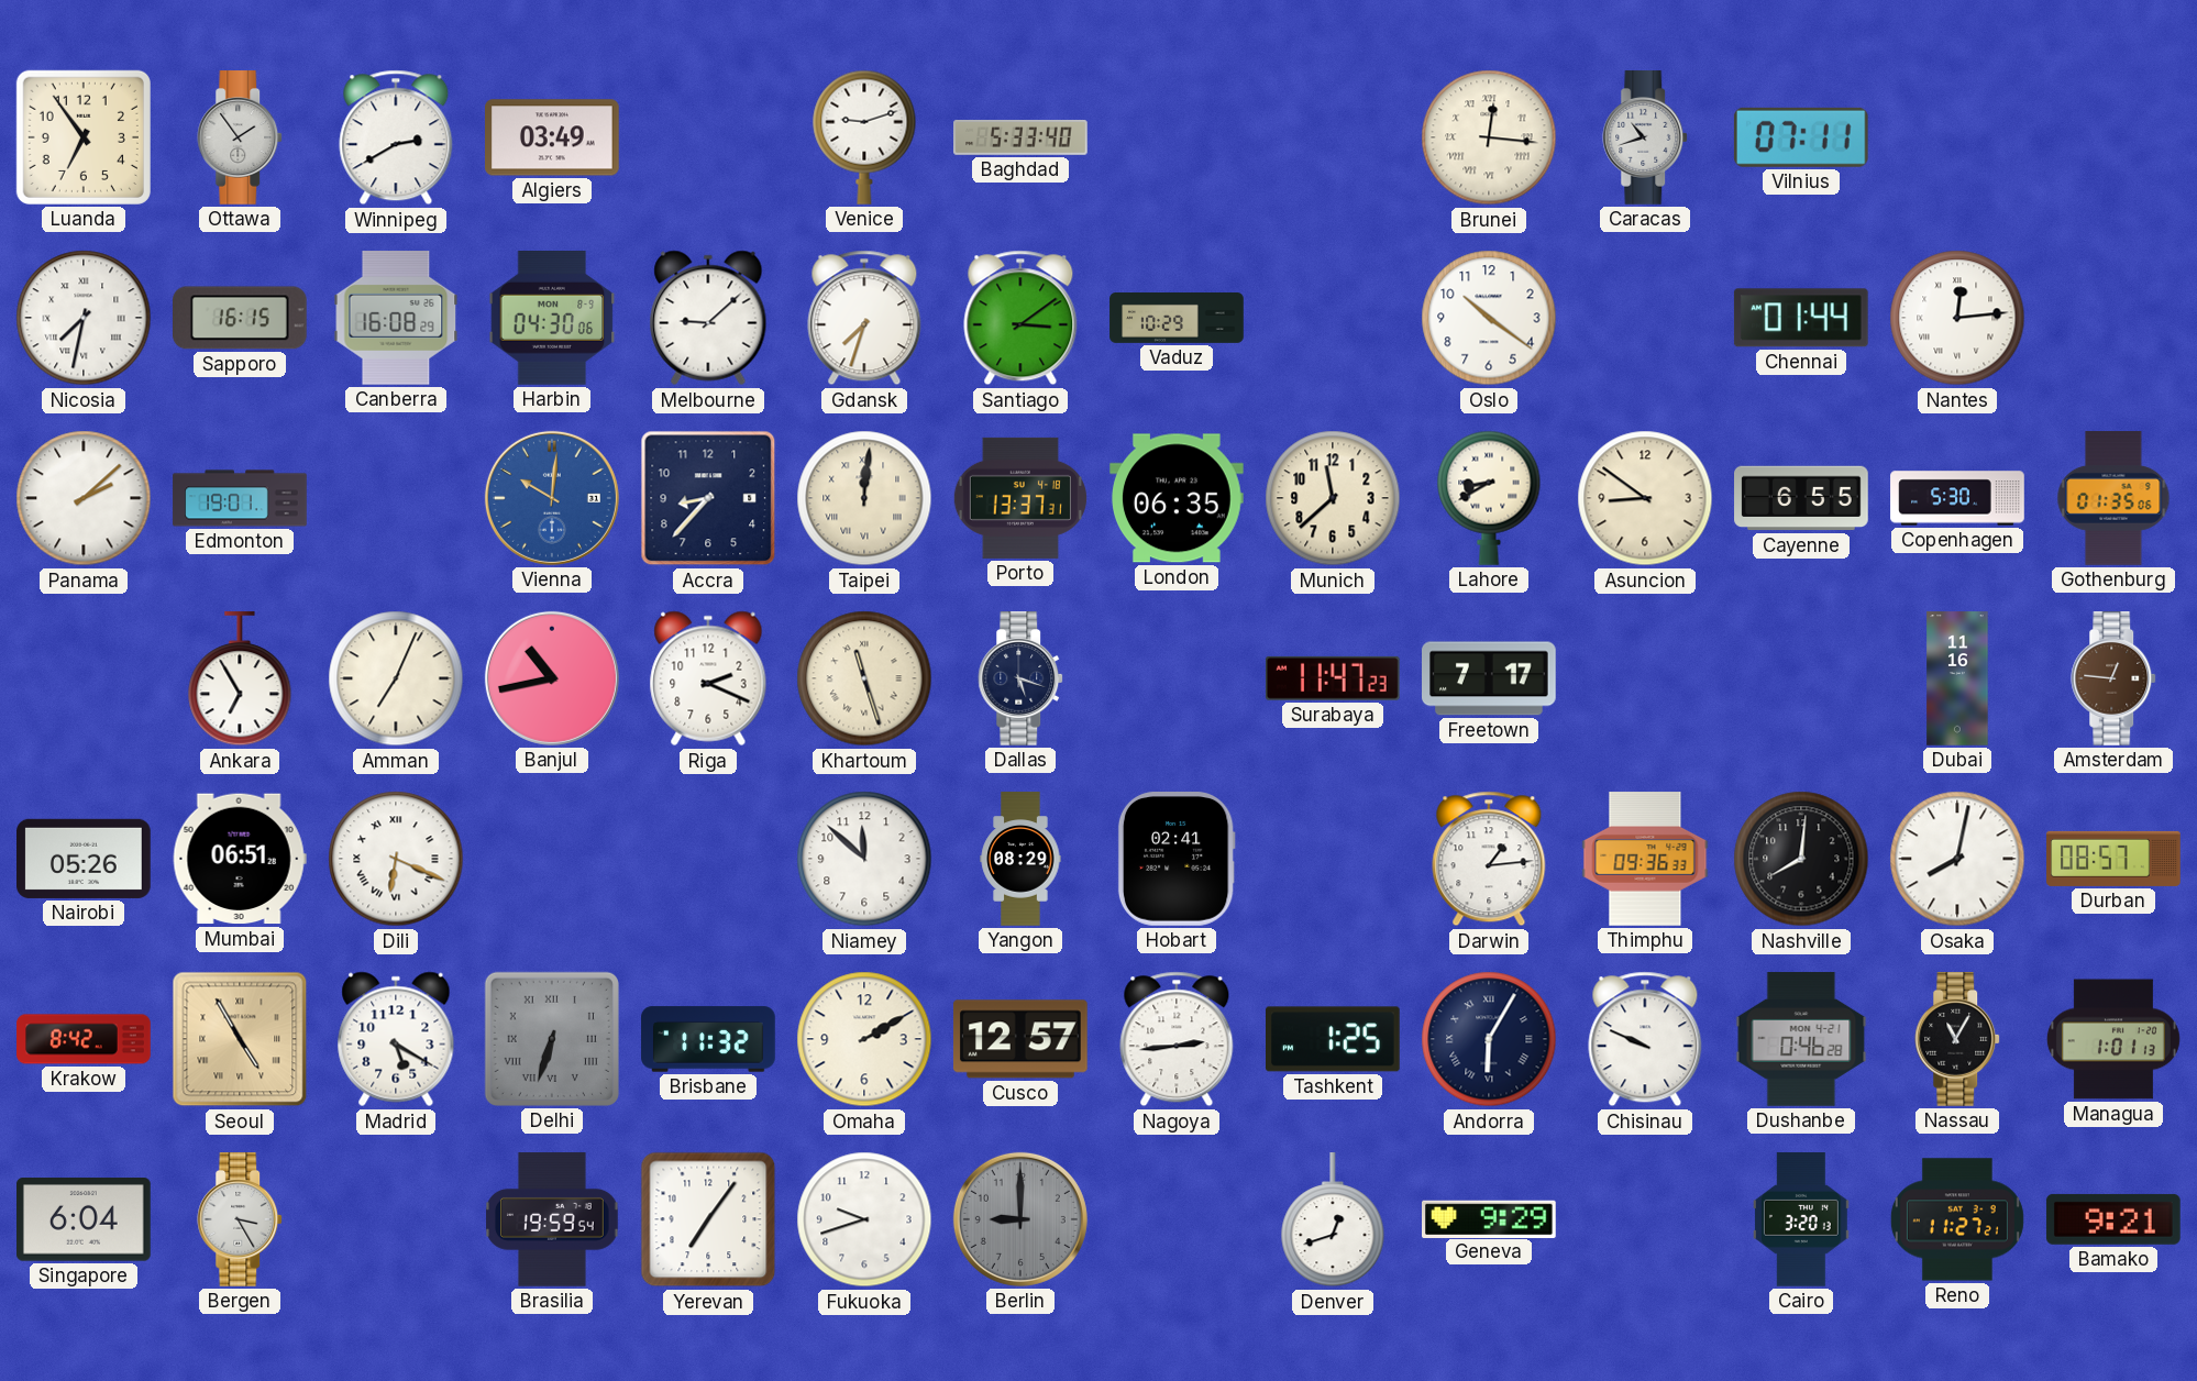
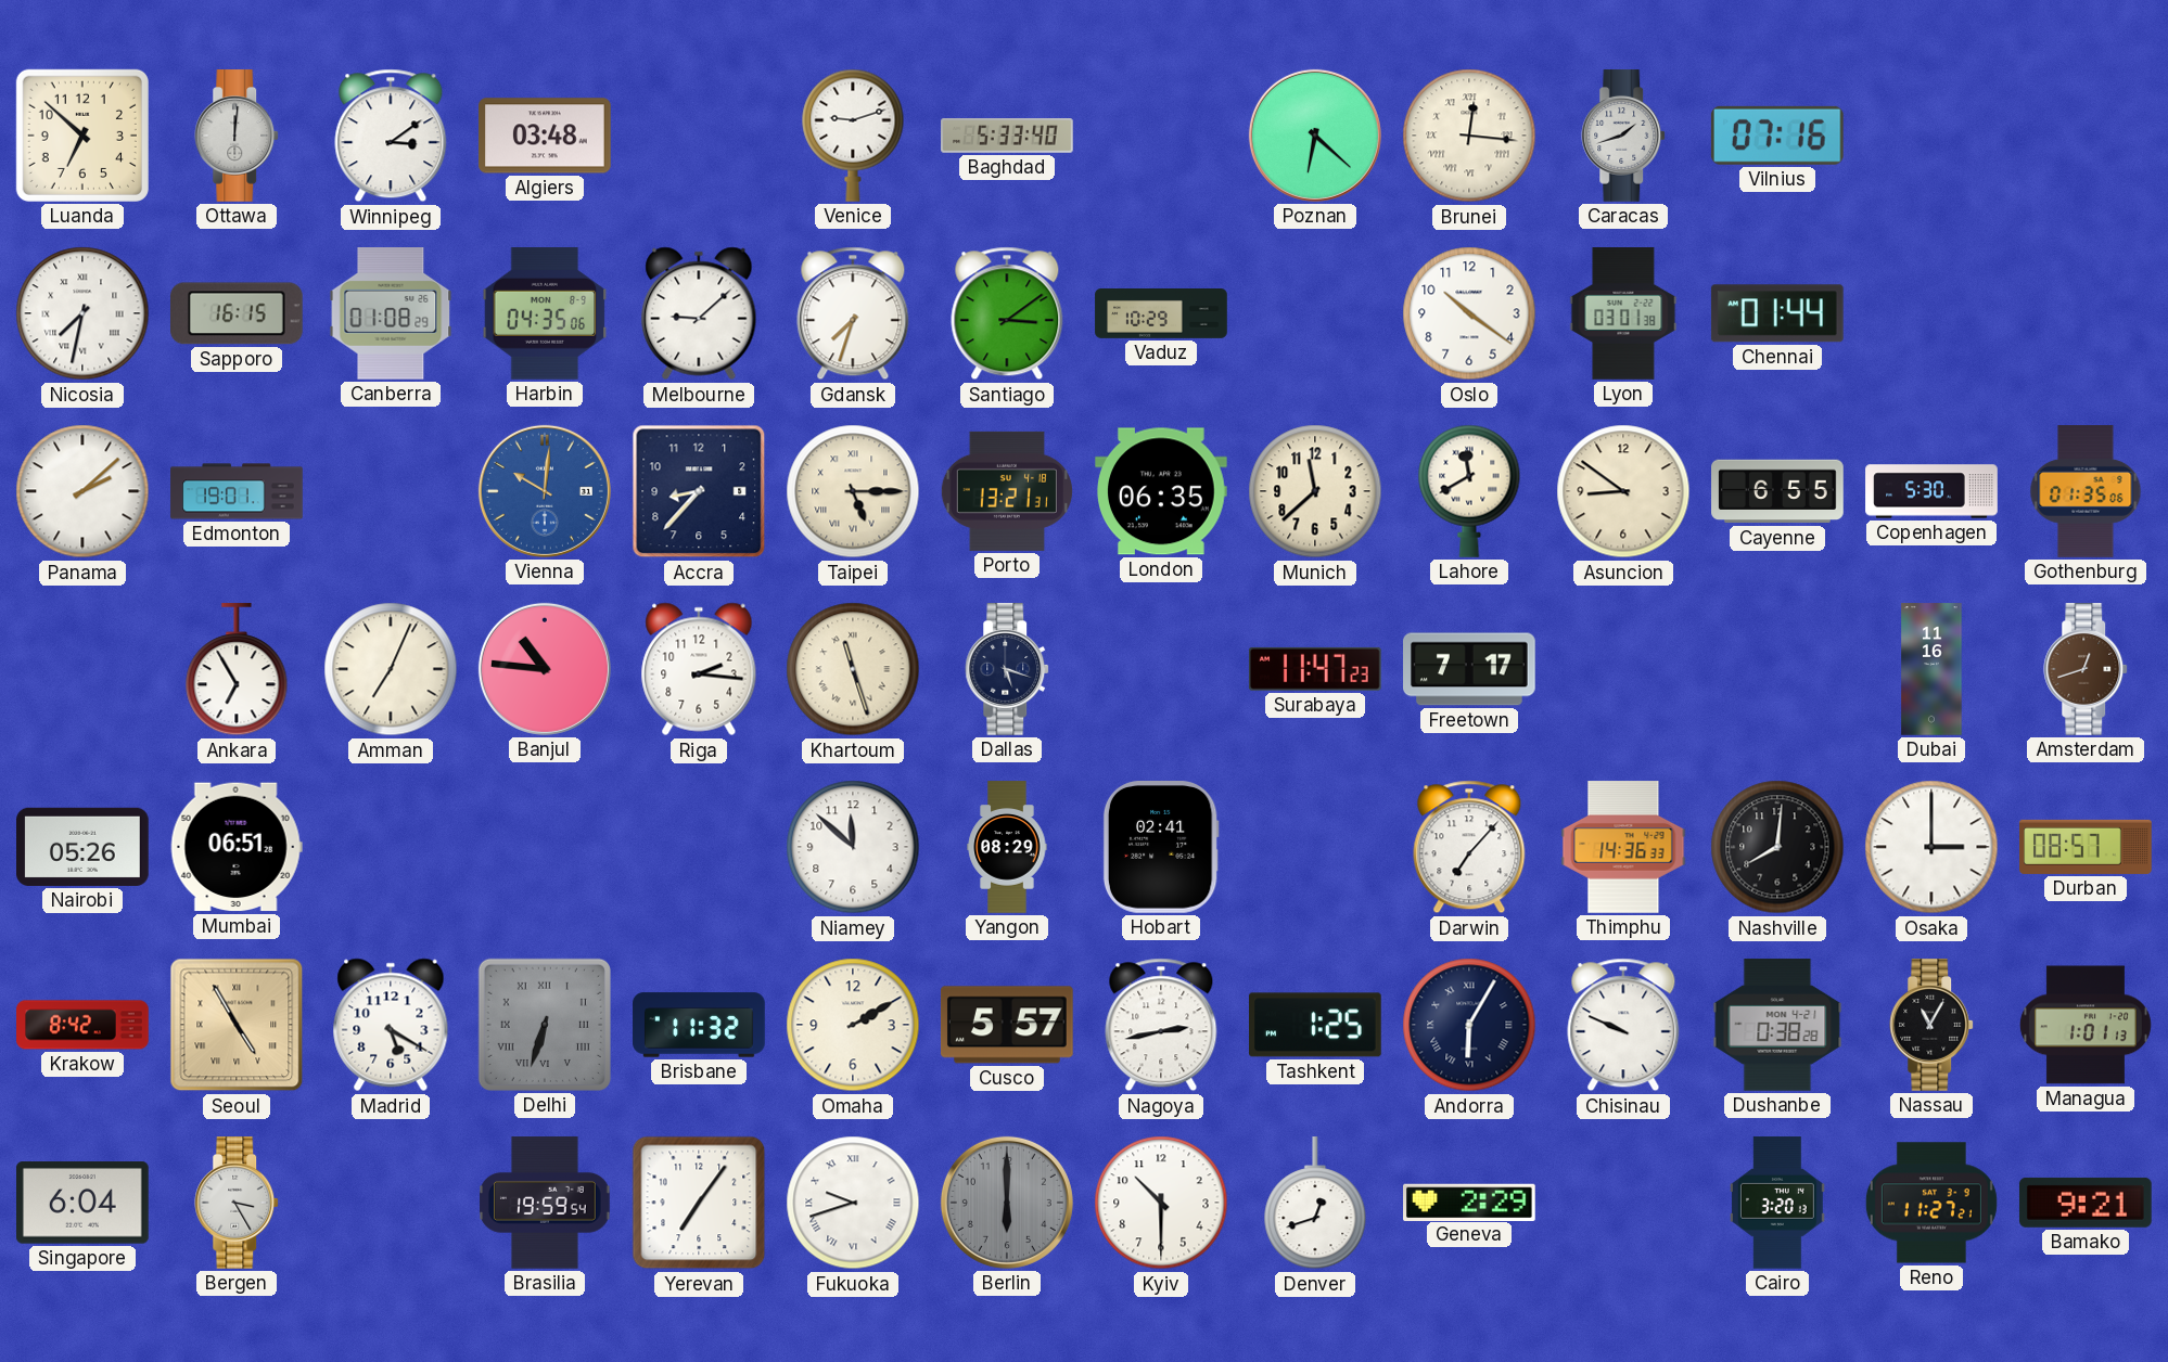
Luanda: 6:54 -> 6:52
Ottawa: 1:54 -> 12:01
Winnipeg: 2:40 -> 3:09
Algiers: 03:49 -> 03:48
Poznan: none -> 6:22
Caracas: 10:42 -> 1:42
Vilnius: 07:11 -> 07:16
Canberra: 16:08 -> 01:08
Harbin: 04:30 -> 04:35
Lyon: none -> 03:01
Nantes: 12:14 -> none
Taipei: 12:01 -> 5:15
Porto: 13:37 -> 13:21
Lahore: 8:40 -> 11:40
Banjul: 10:43 -> 10:46
Riga: 2:19 -> 2:16
Amsterdam: 12:46 -> 12:42
Dili: 6:19 -> none
Darwin: 1:14 -> 7:07
Thimphu: 09:36 -> 14:36
Osaka: 8:02 -> 3:00
Cusco: 12:57 -> 5:57
Nagoya: 2:44 -> 2:43
Dushanbe: 0:46 -> 0:38
Fukuoka numerals: Arabic -> Roman
Berlin: 9:00 -> 6:00
Kyiv: none -> 10:30
Geneva: 9:29 -> 2:29
